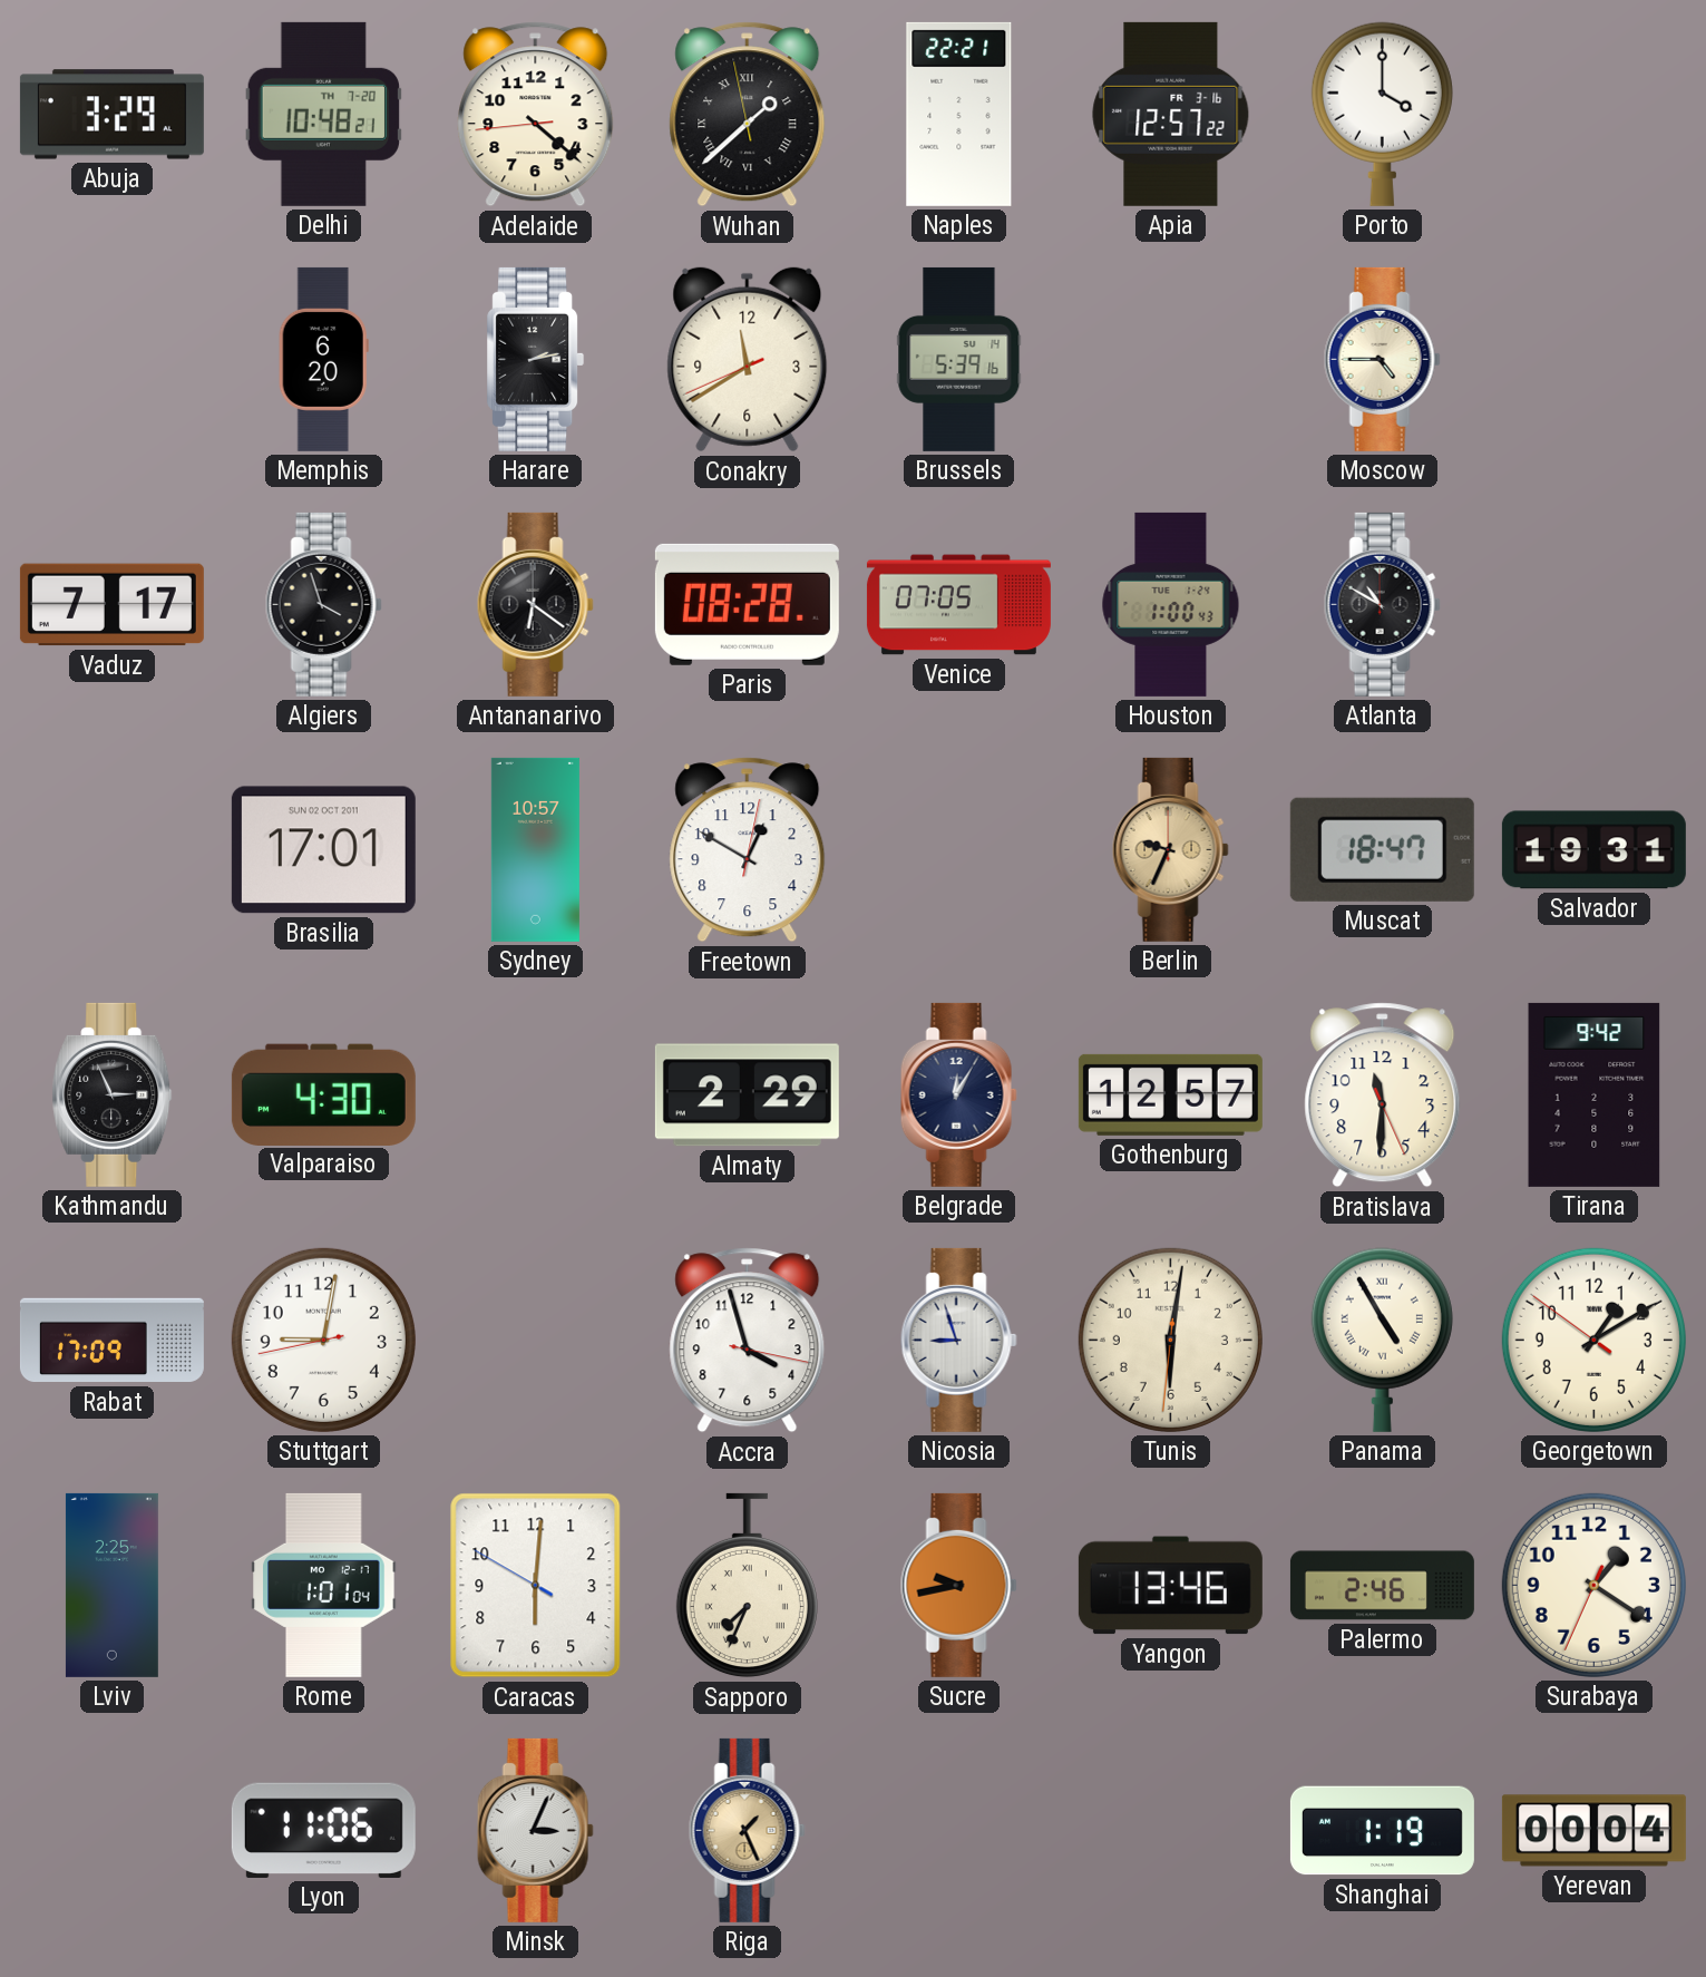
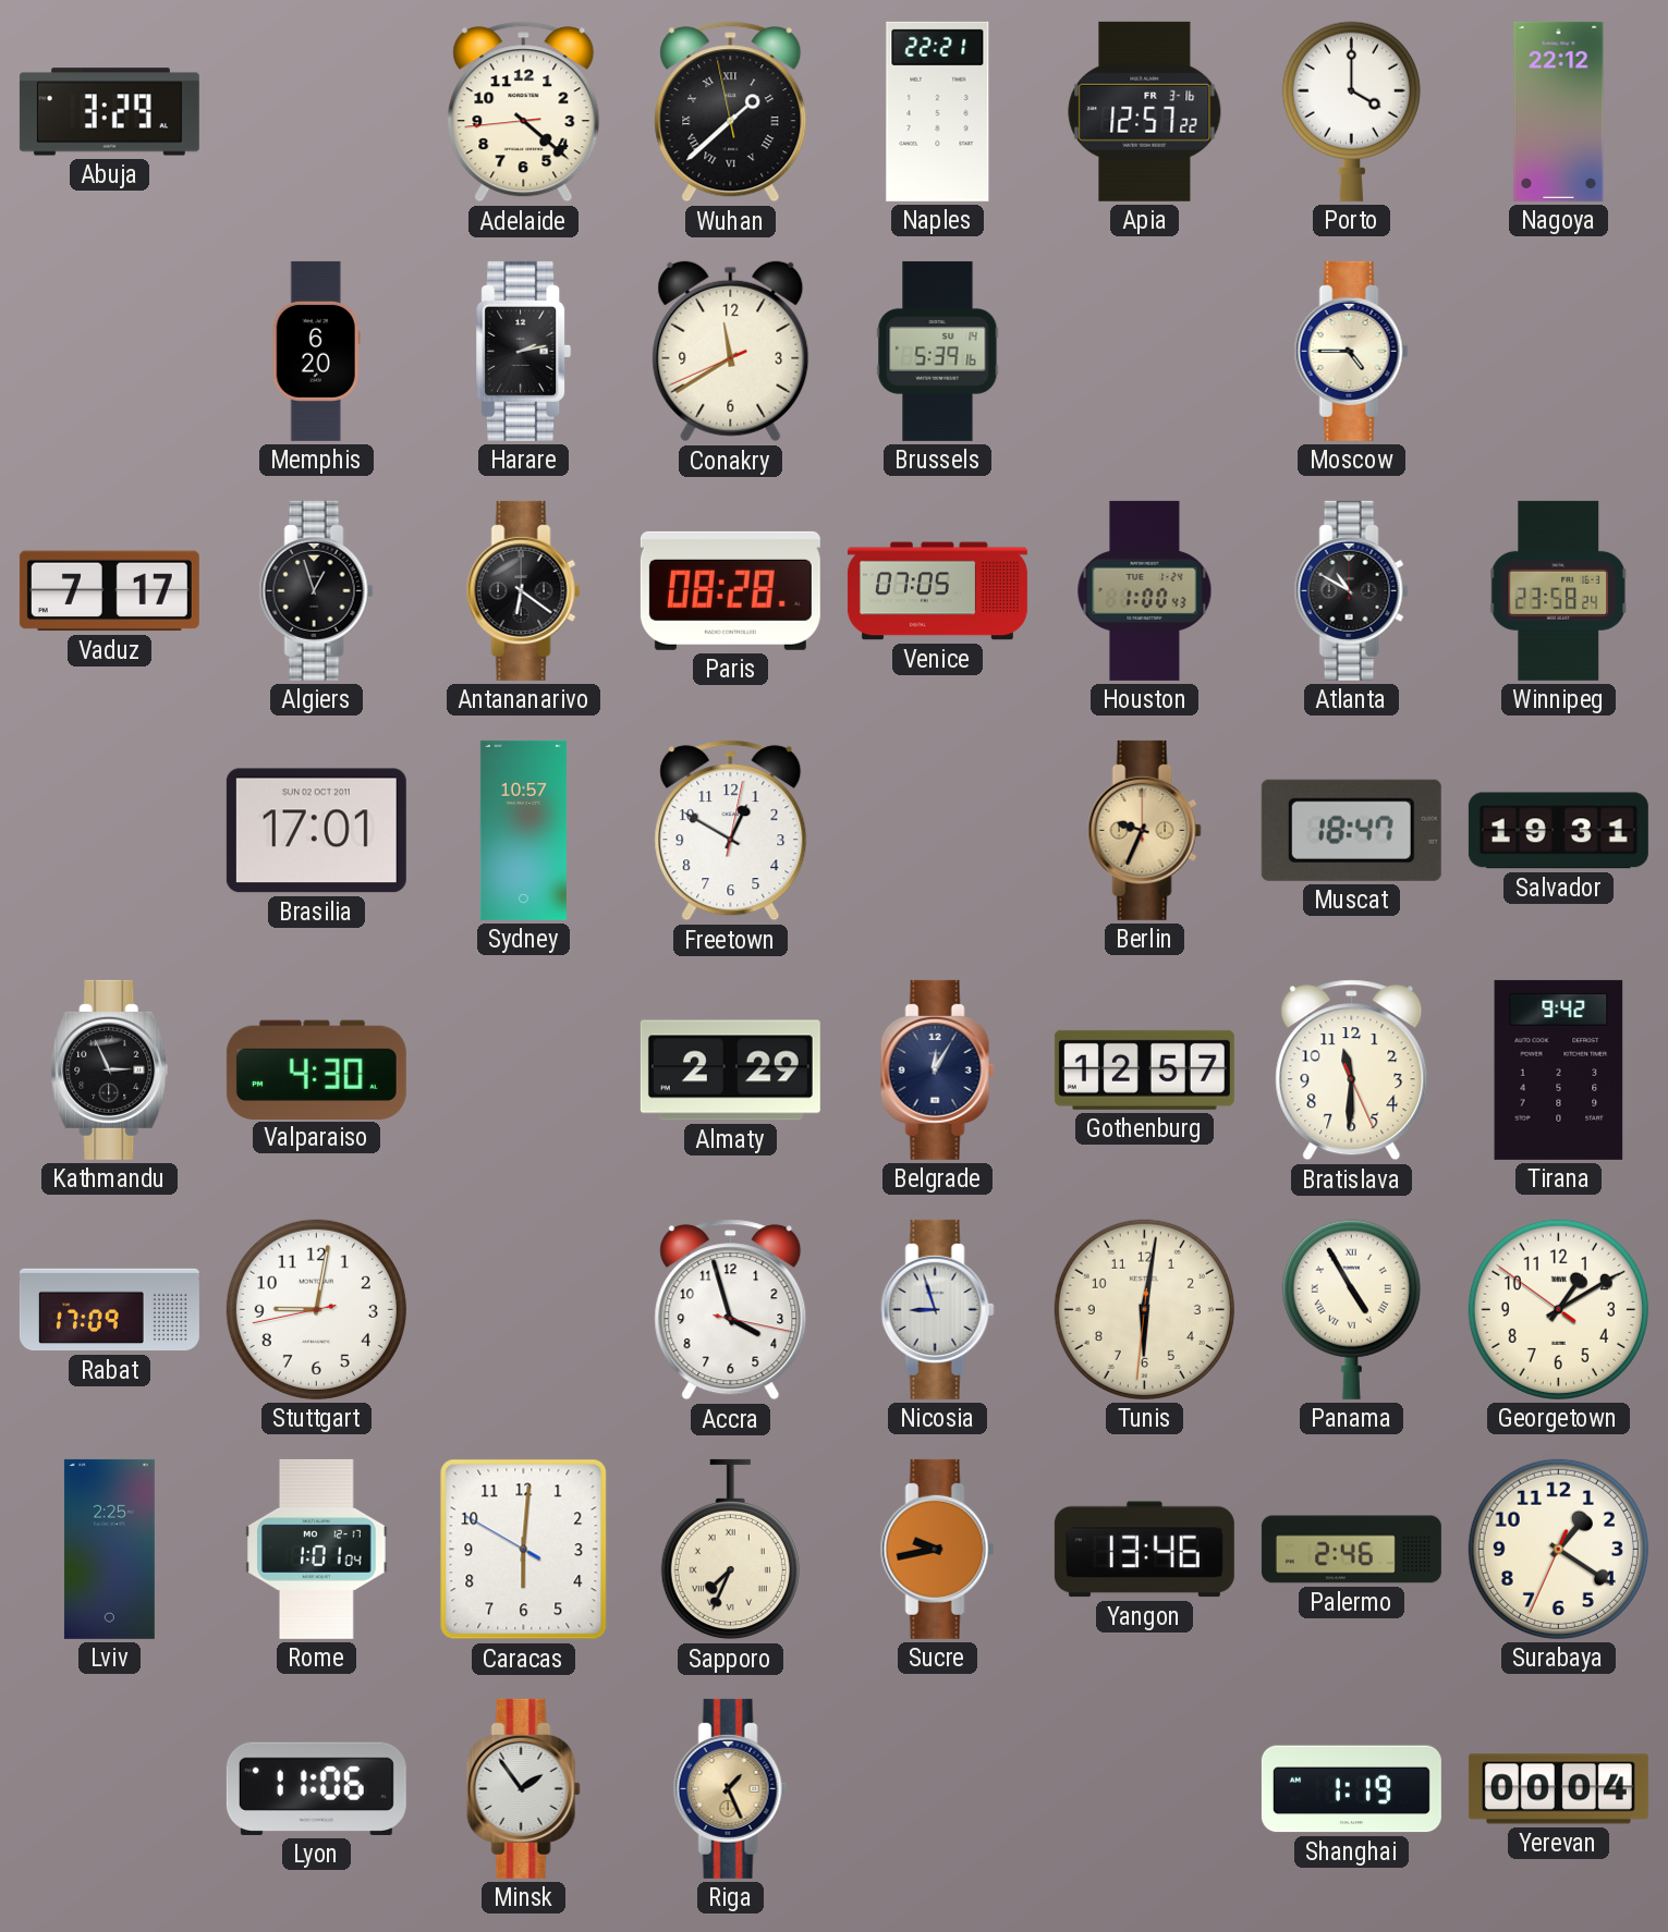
Delhi: 10:48 -> none
Nagoya: none -> 22:12
Algiers: 3:57 -> 12:57
Winnipeg: none -> 23:58
Minsk: 3:04 -> 1:54
